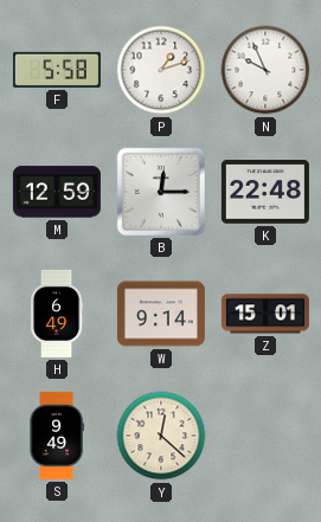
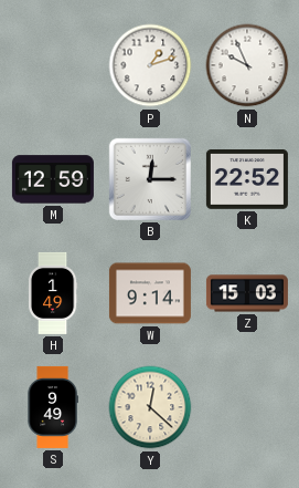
F: 5:58 -> none
K: 22:48 -> 22:52
H: 6:49 -> 1:49
Z: 15:01 -> 15:03
